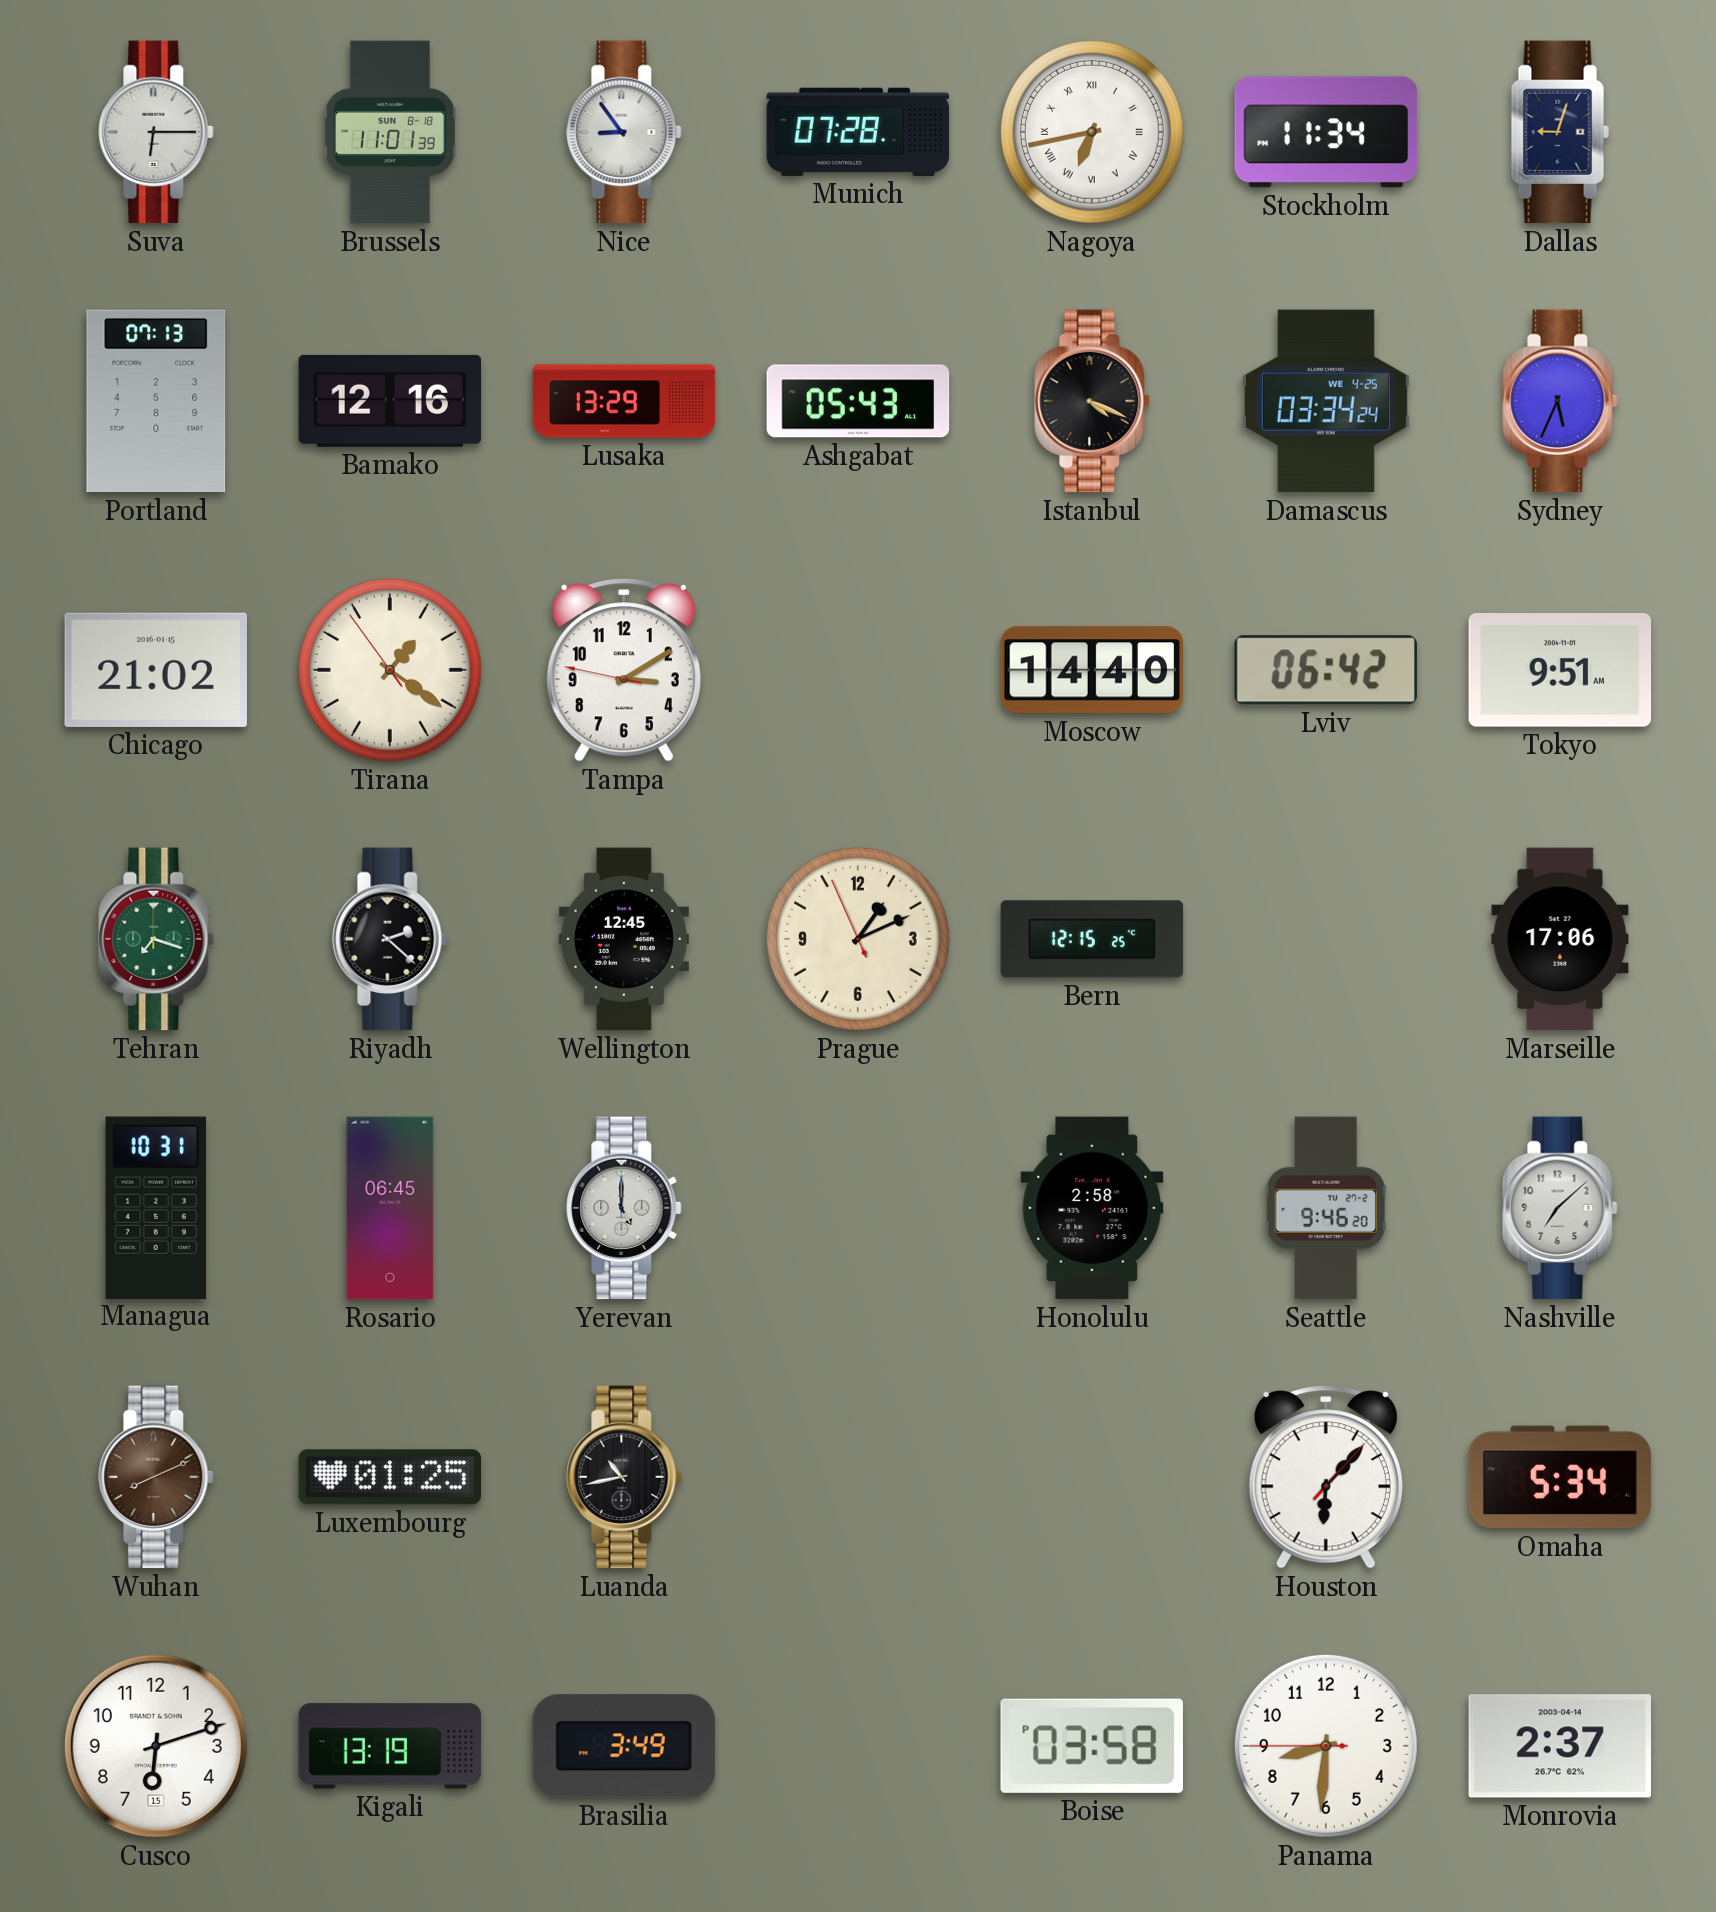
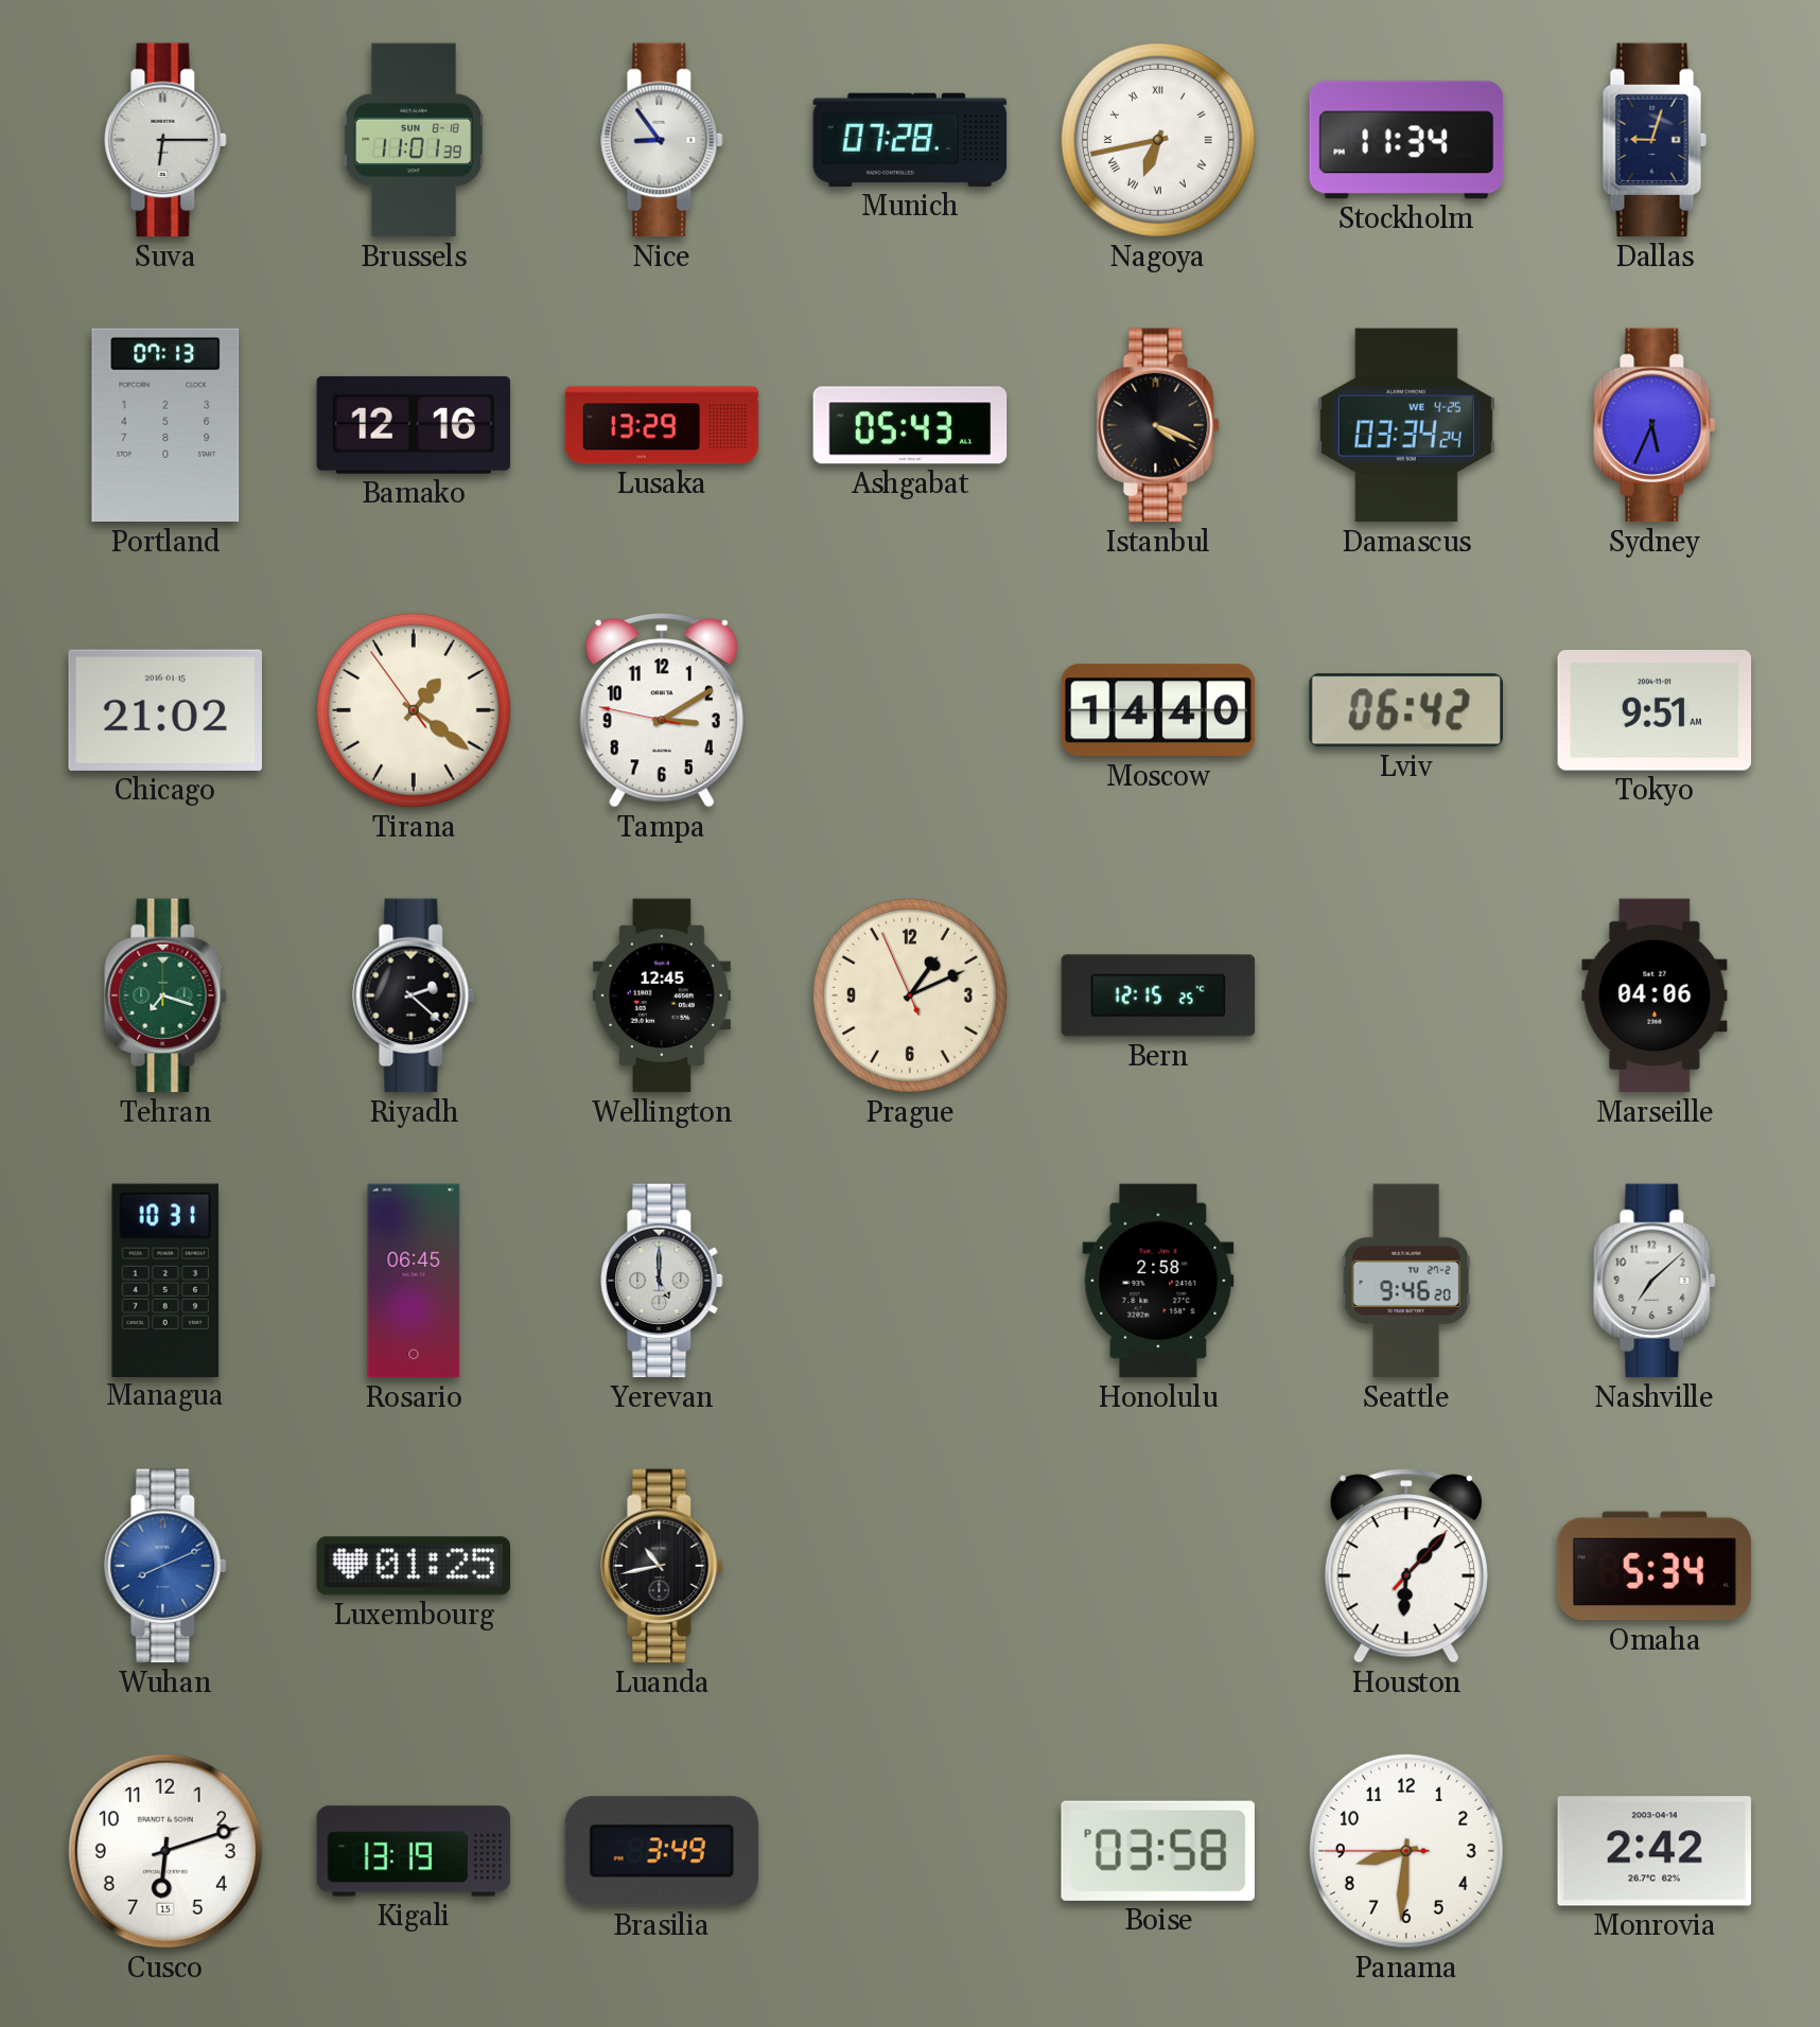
Marseille: 17:06 -> 04:06
Wuhan dial: brown -> blue
Monrovia: 2:37 -> 2:42
